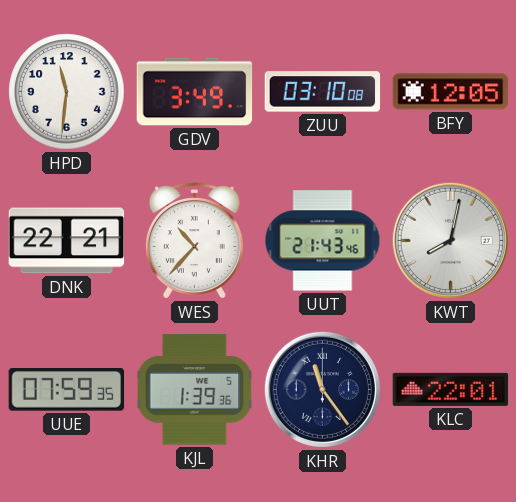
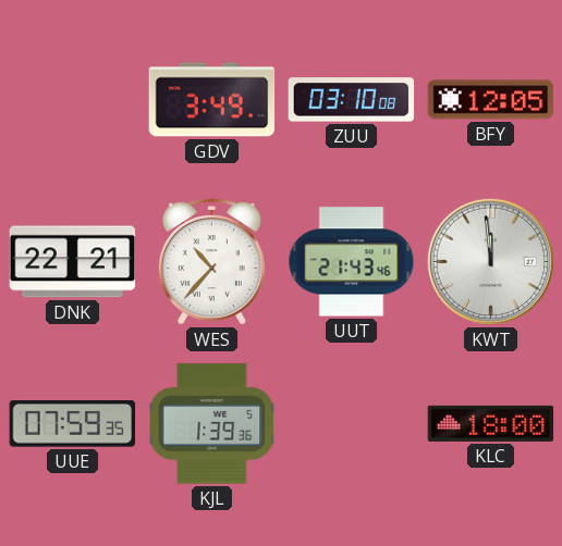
HPD: 11:31 -> none
KWT: 8:02 -> 11:59
KHR: 11:24 -> none
KLC: 22:01 -> 18:00
